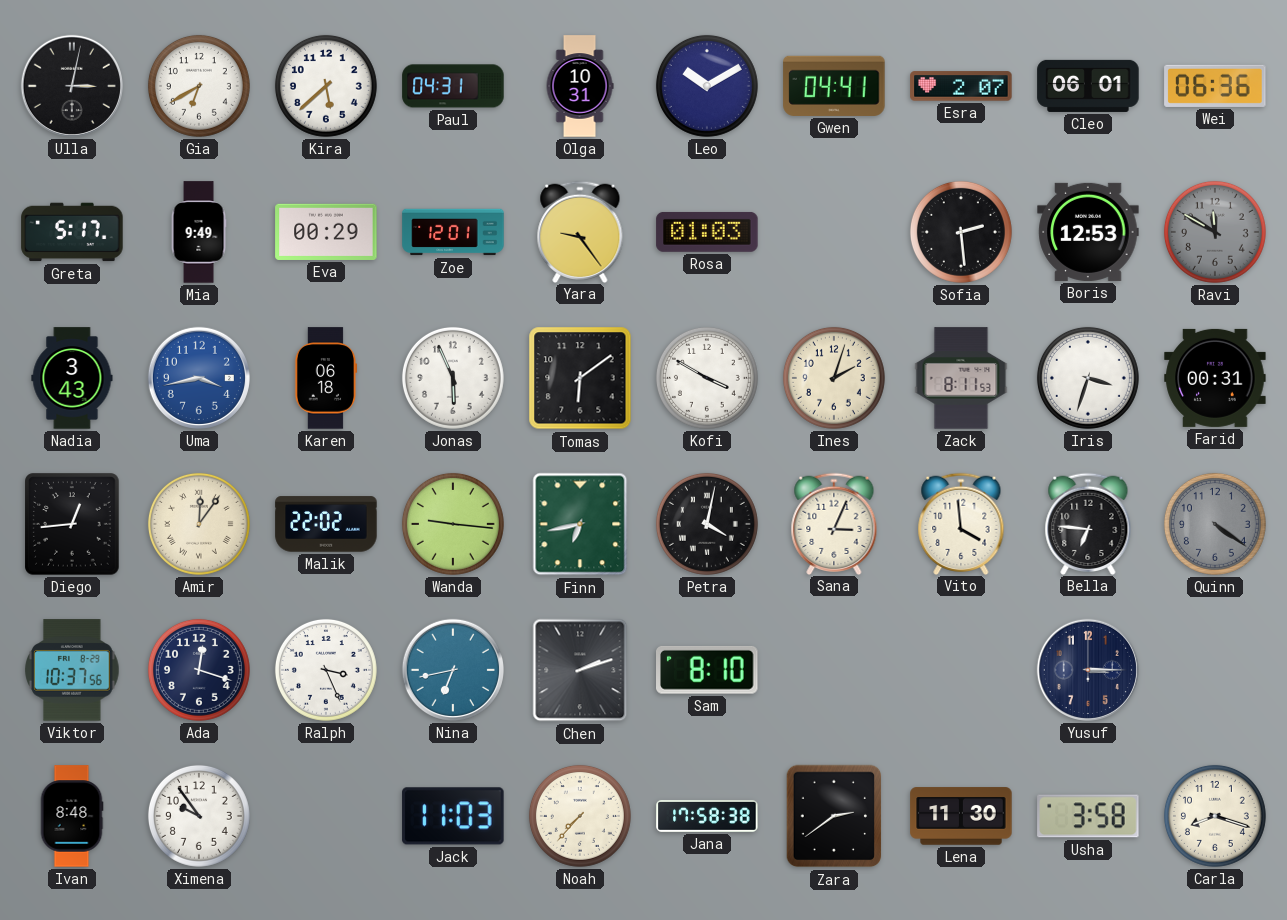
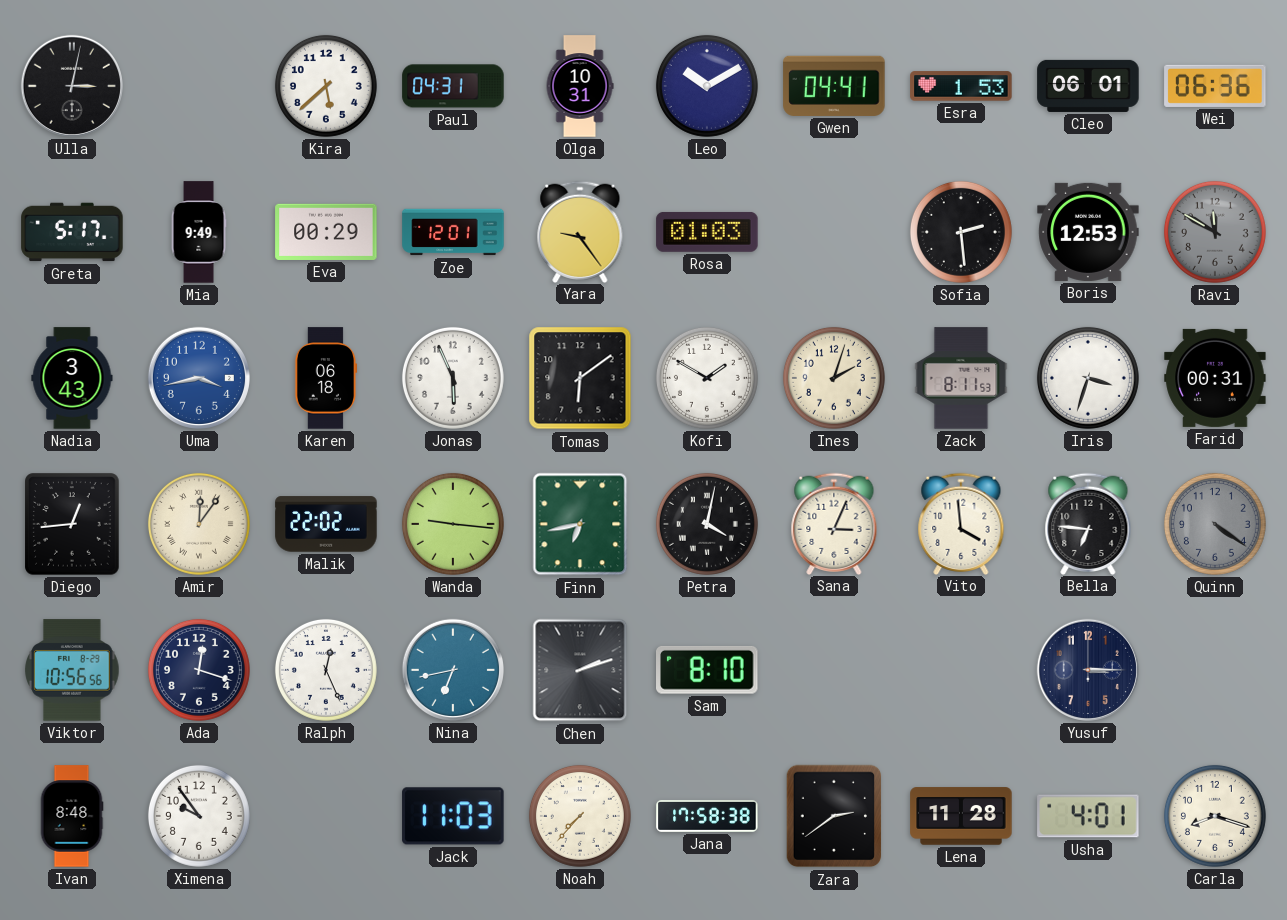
Gia: 6:40 -> none
Esra: 2:07 -> 1:53
Kofi: 3:50 -> 1:50
Viktor: 10:37 -> 10:56
Ralph: 3:26 -> 12:26
Lena: 11:30 -> 11:28
Usha: 3:58 -> 4:01
